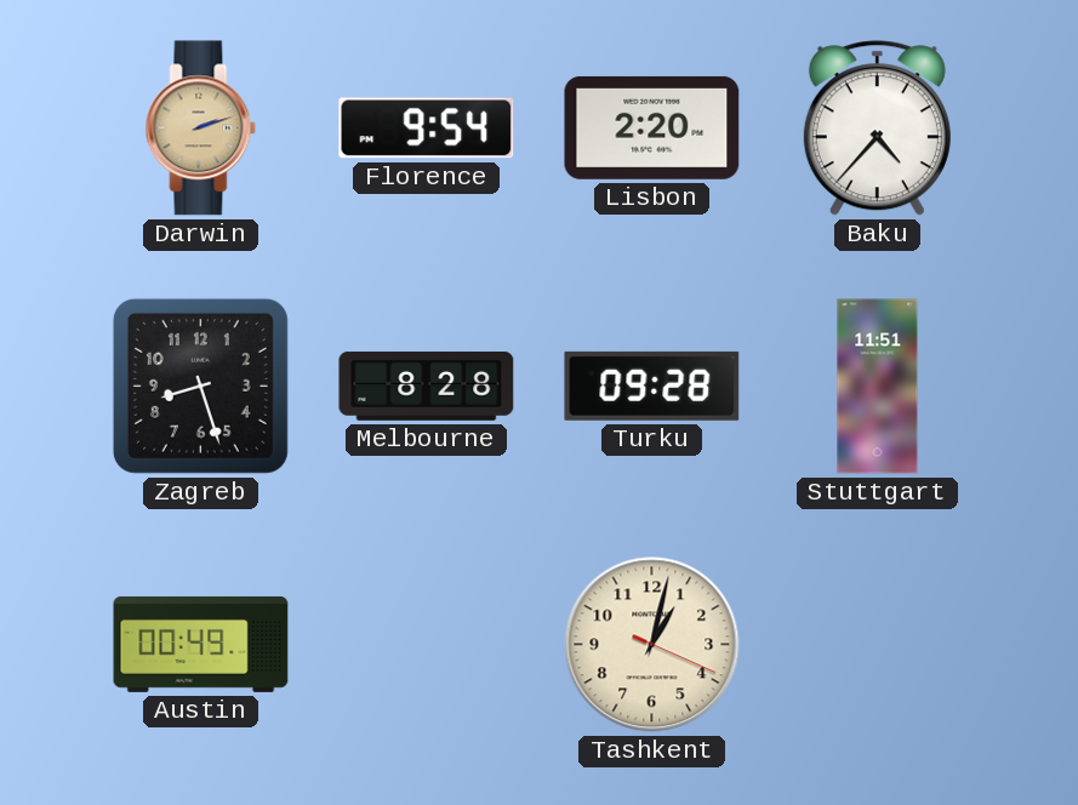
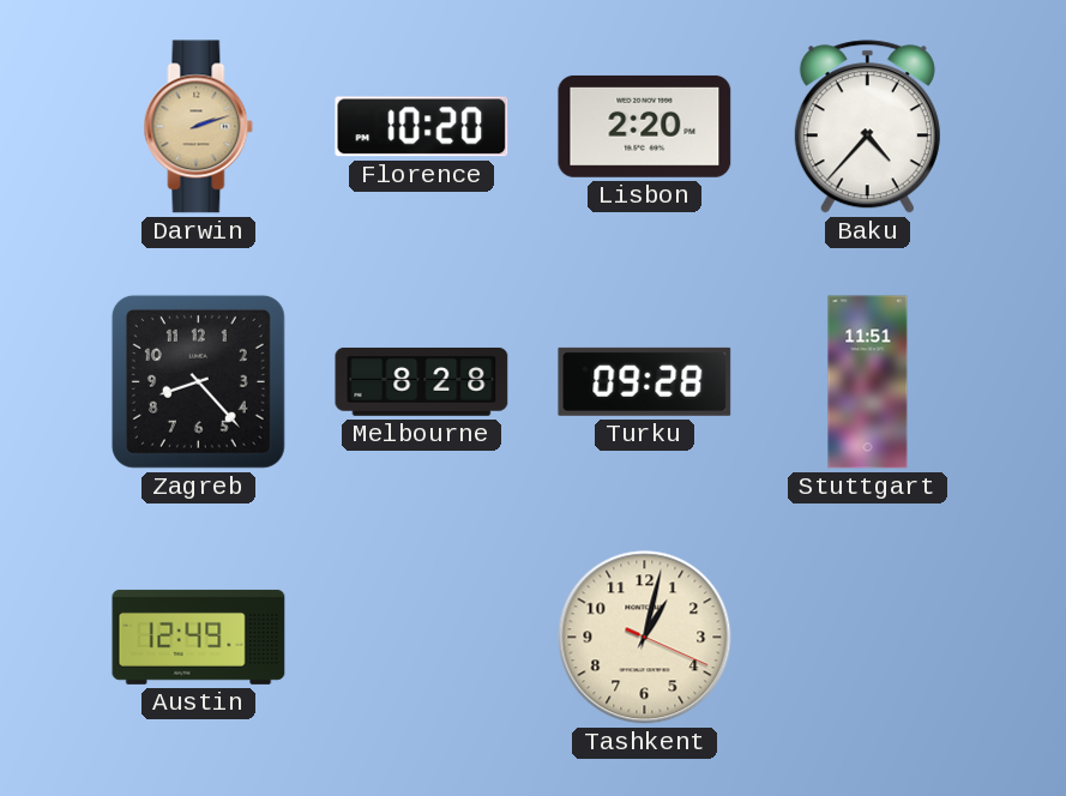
Florence: 9:54 -> 10:20
Zagreb: 8:27 -> 8:23
Austin: 00:49 -> 12:49
